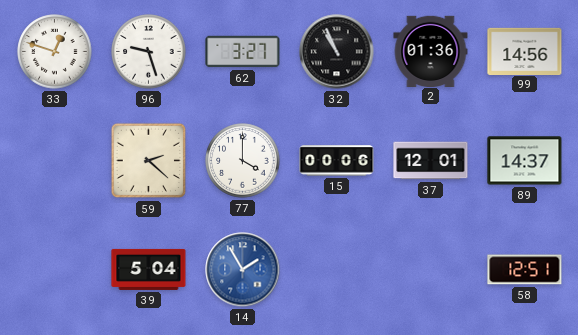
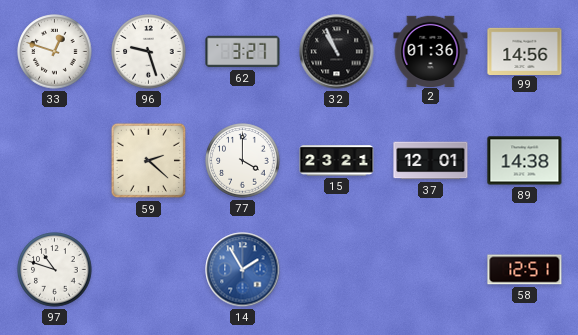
15: 00:06 -> 23:21
89: 14:37 -> 14:38
97: none -> 10:48
39: 5:04 -> none
